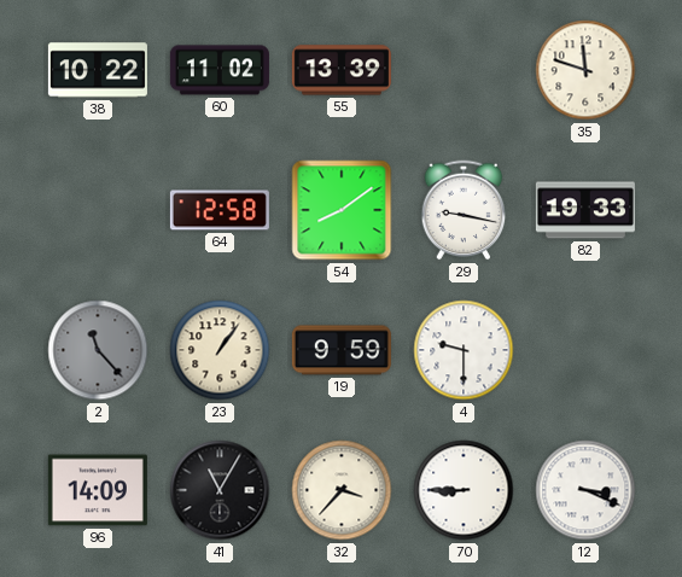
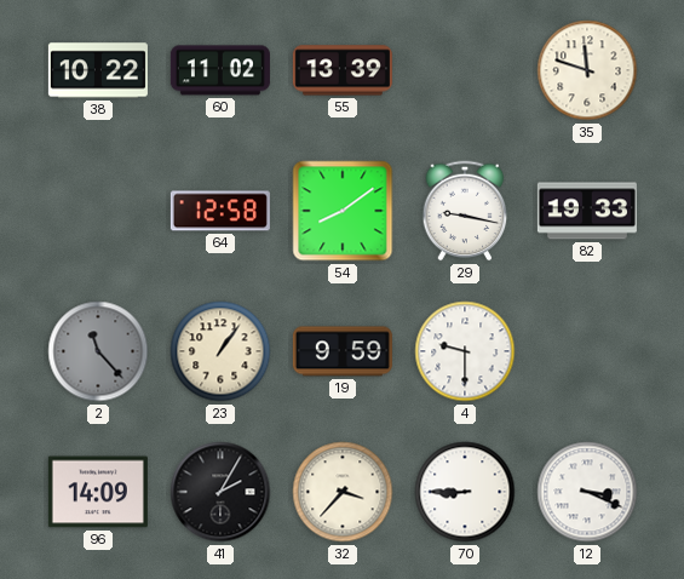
41: 11:05 -> 2:05
